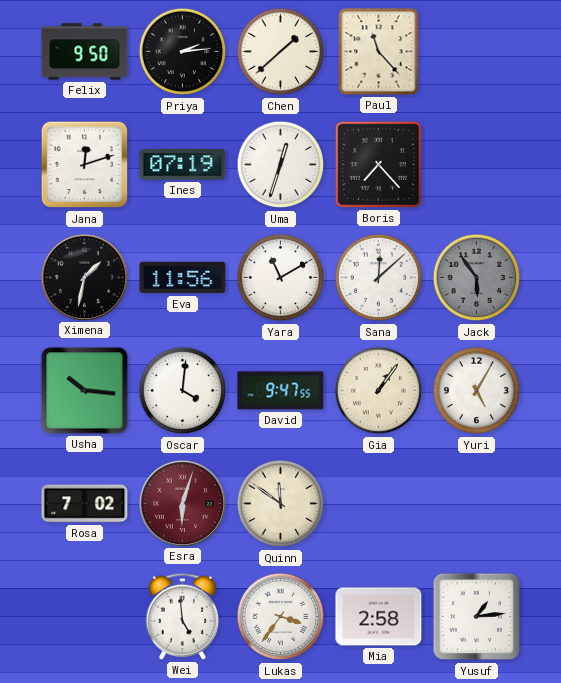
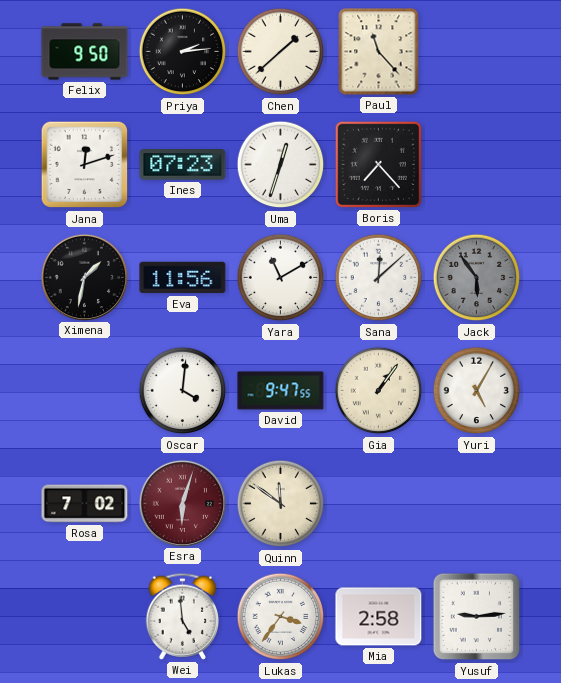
Ines: 07:19 -> 07:23
Usha: 10:16 -> none
Yusuf: 1:14 -> 9:14
